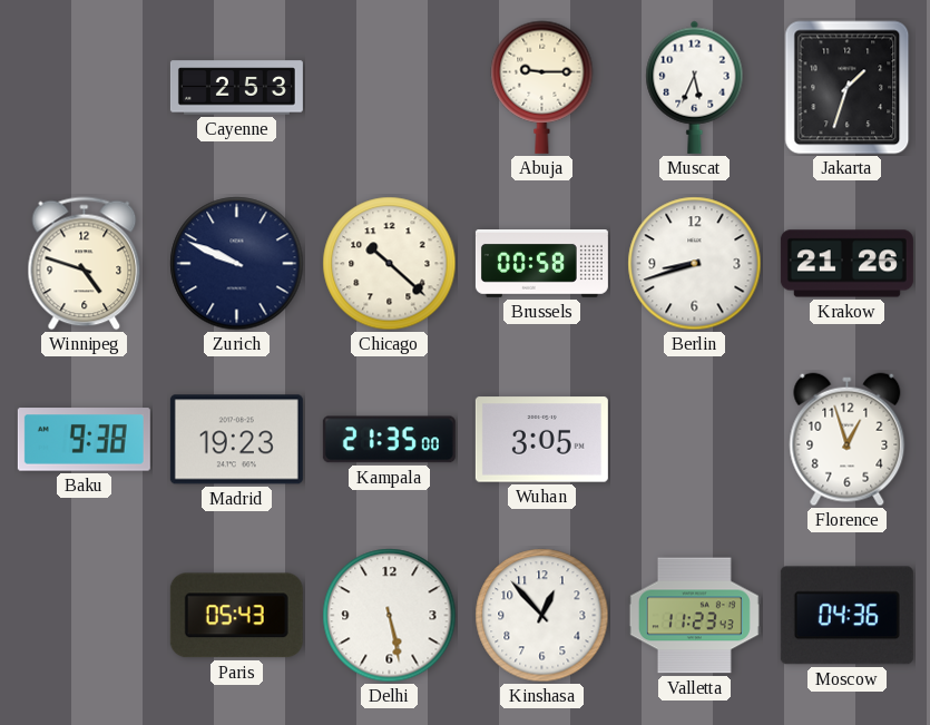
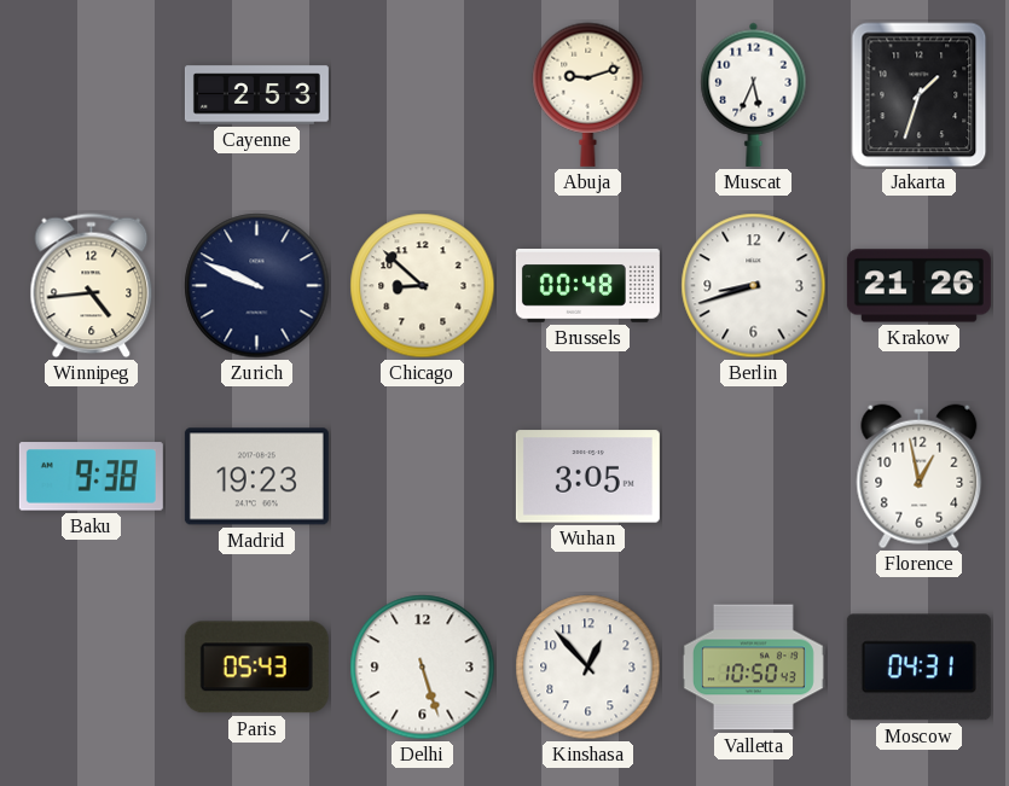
Abuja: 9:15 -> 9:12
Winnipeg: 4:48 -> 4:44
Chicago: 10:22 -> 8:52
Brussels: 00:58 -> 00:48
Kampala: 21:35 -> none
Florence: 12:57 -> 12:58
Delhi: 5:28 -> 5:27
Valletta: 11:23 -> 10:50
Moscow: 04:36 -> 04:31
